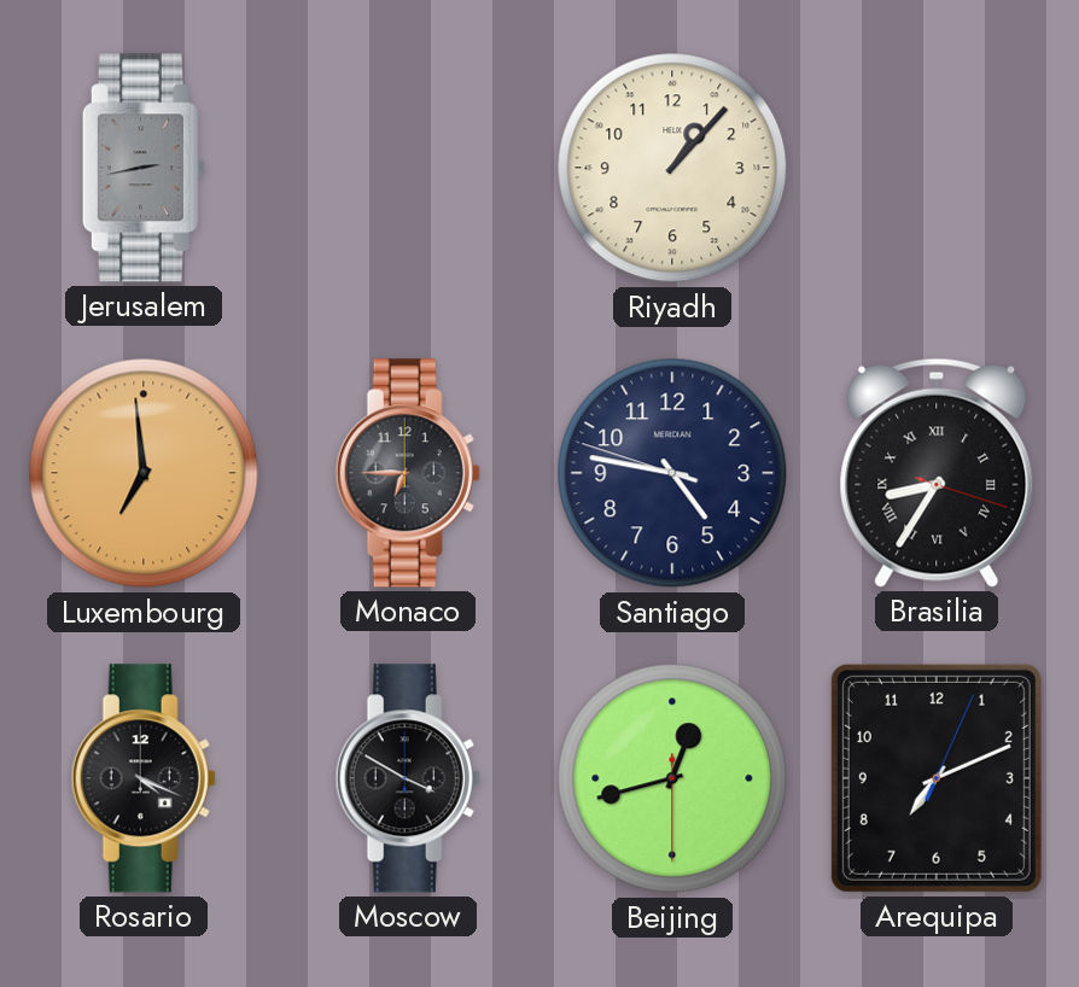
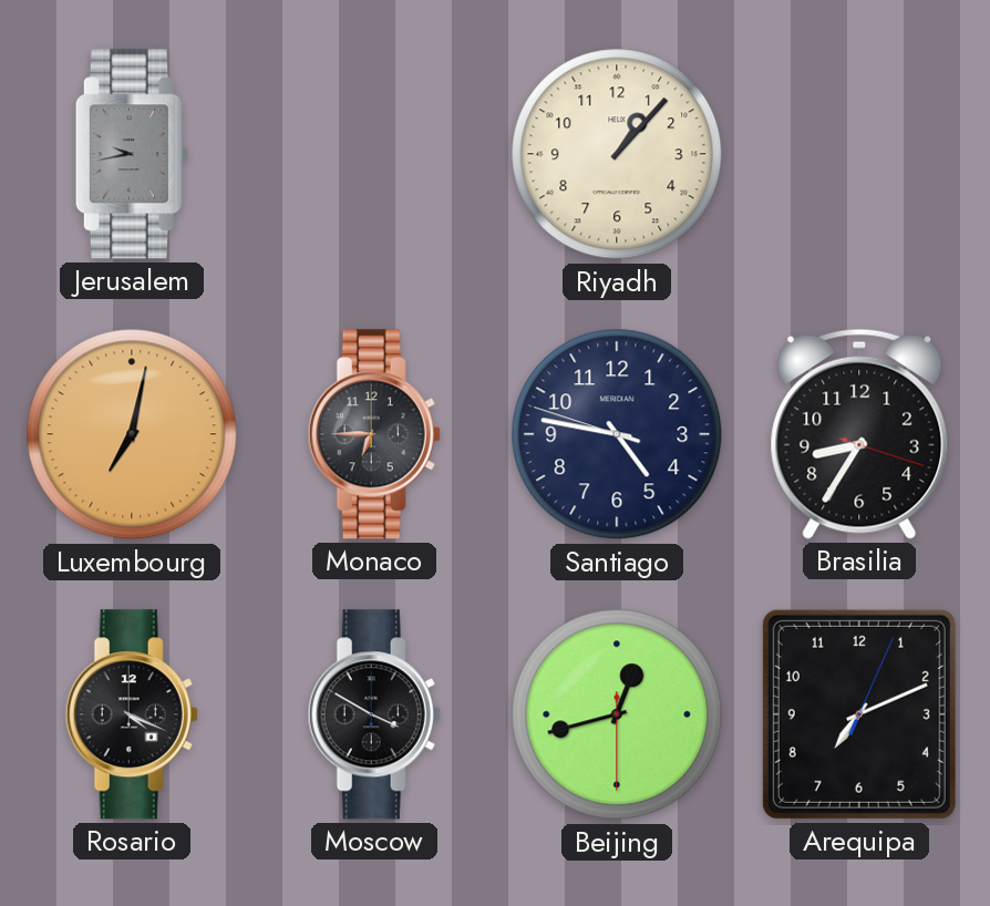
Jerusalem: 2:43 -> 9:43
Luxembourg: 6:59 -> 7:02
Brasilia numerals: Roman -> Arabic
